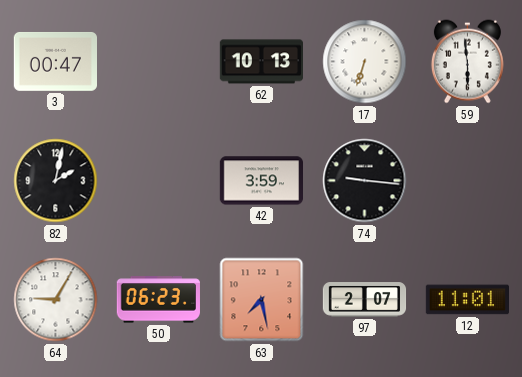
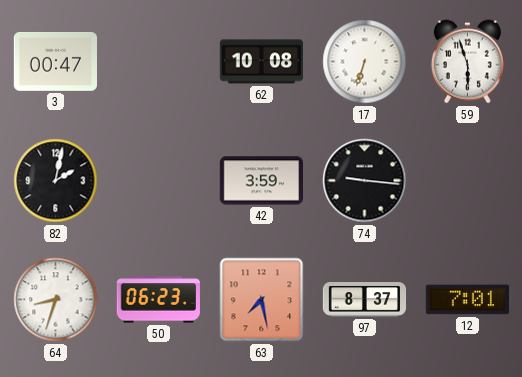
62: 10:13 -> 10:08
59: 5:59 -> 5:57
64: 9:05 -> 8:33
97: 2:07 -> 8:37
12: 11:01 -> 7:01
